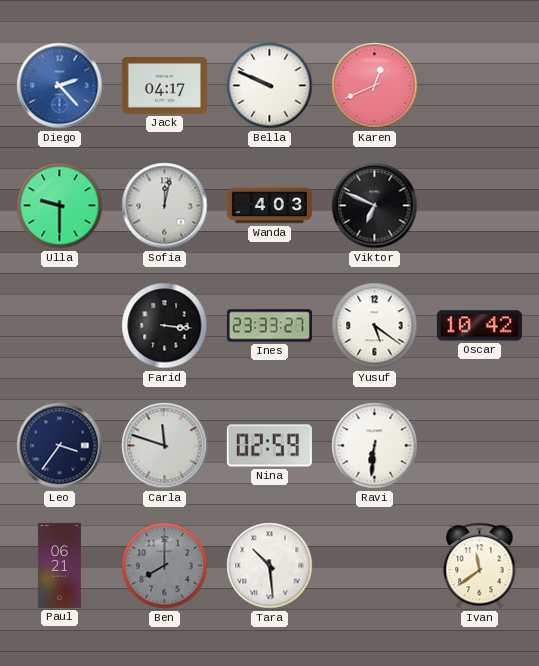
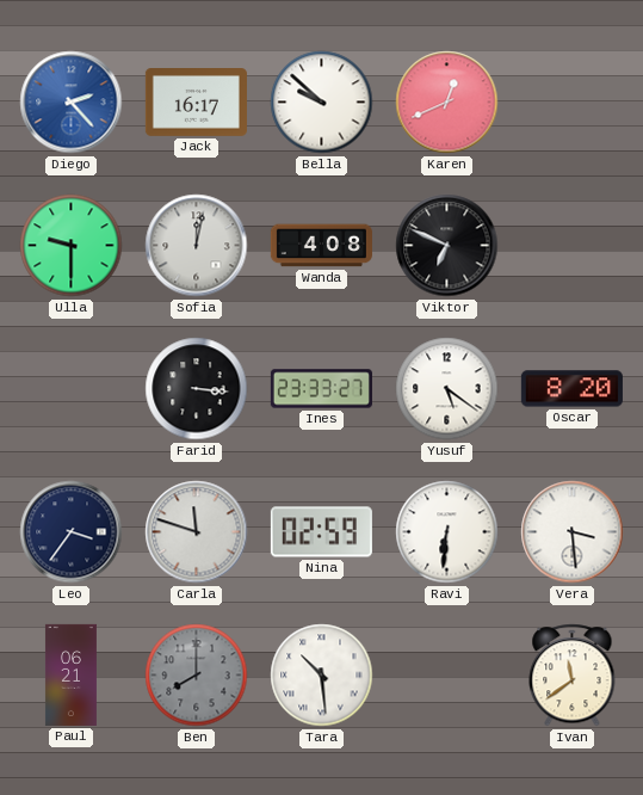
Jack: 04:17 -> 16:17
Bella: 9:49 -> 9:52
Wanda: 4:03 -> 4:08
Oscar: 10:42 -> 8:20
Vera: none -> 3:29
